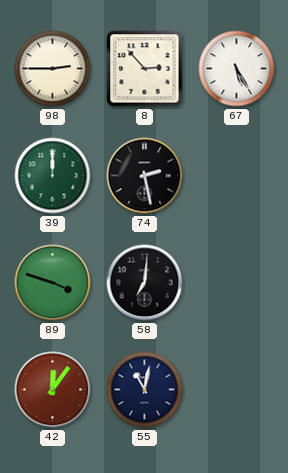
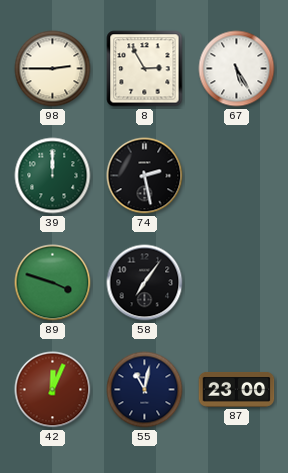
8: 2:53 -> 2:55
58: 7:01 -> 7:06
42: 12:06 -> 12:04
87: none -> 23:00
